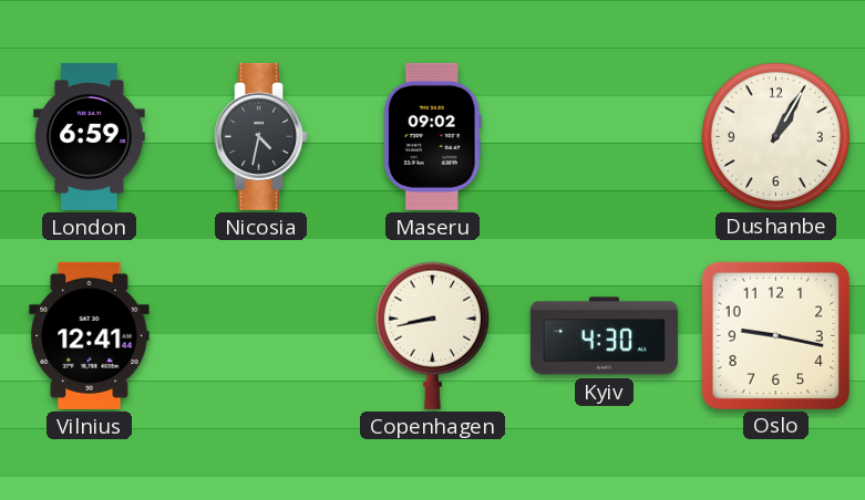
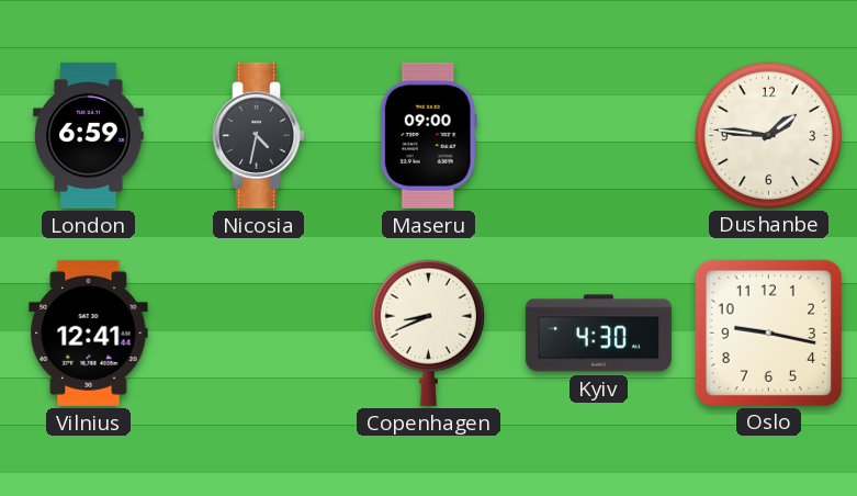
Maseru: 09:02 -> 09:00
Dushanbe: 1:05 -> 1:46
Copenhagen: 8:43 -> 8:41
